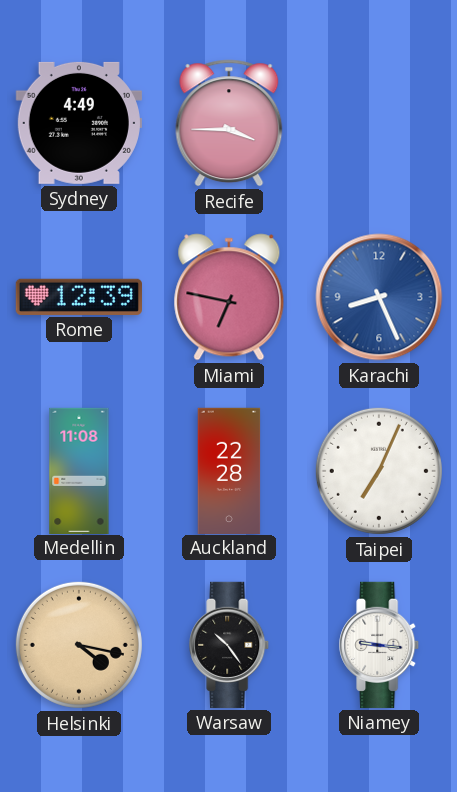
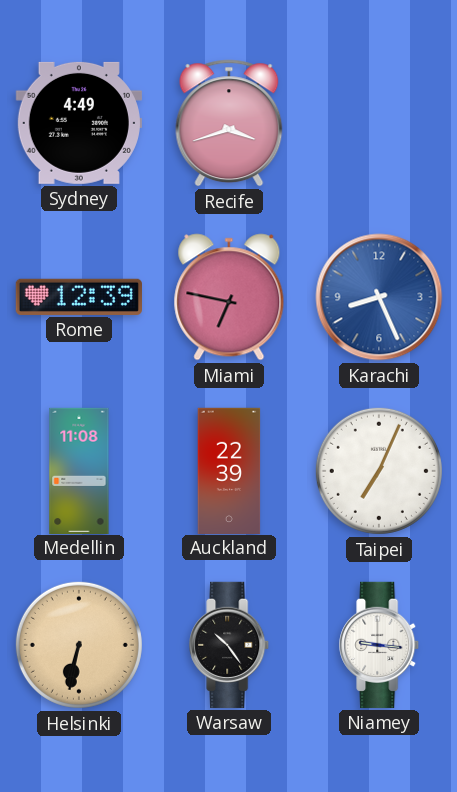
Recife: 3:45 -> 3:42
Auckland: 22:28 -> 22:39
Helsinki: 4:17 -> 6:32
